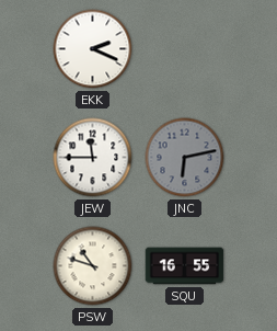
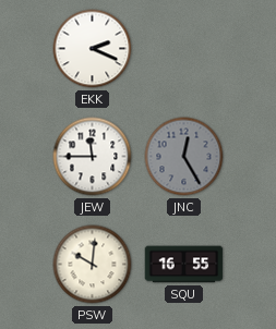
JNC: 6:13 -> 12:25
PSW: 10:48 -> 10:01
